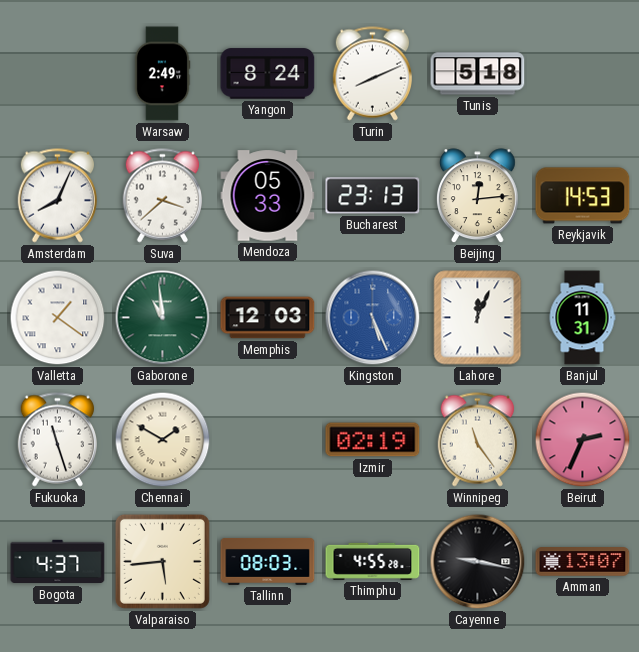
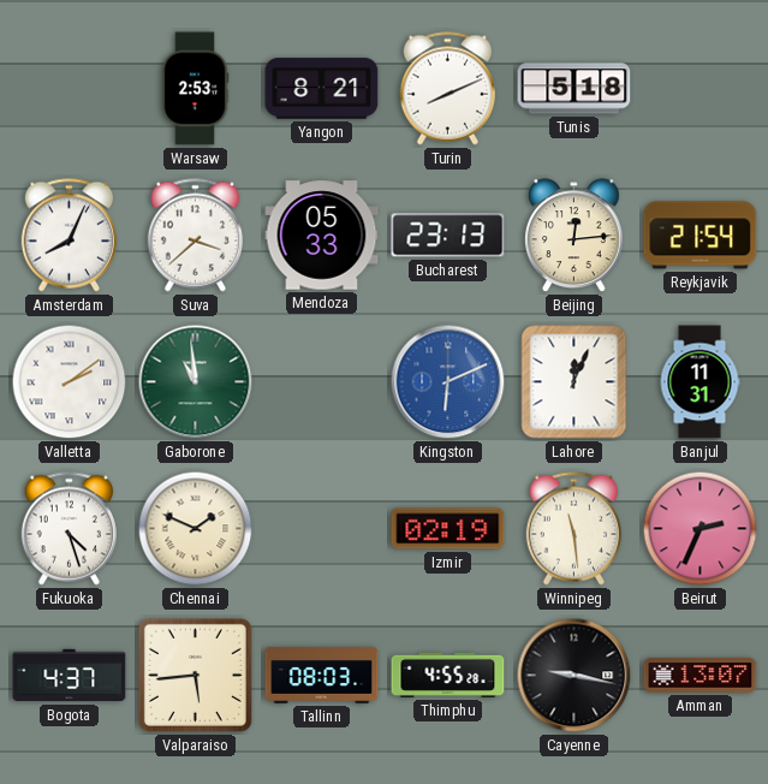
Warsaw: 2:49 -> 2:53
Yangon: 8:24 -> 8:21
Reykjavik: 14:53 -> 21:54
Valletta: 1:21 -> 2:09
Memphis: 12:03 -> none
Kingston: 5:26 -> 6:11
Fukuoka: 11:27 -> 4:27
Chennai: 1:50 -> 1:49
Winnipeg: 11:24 -> 11:29
